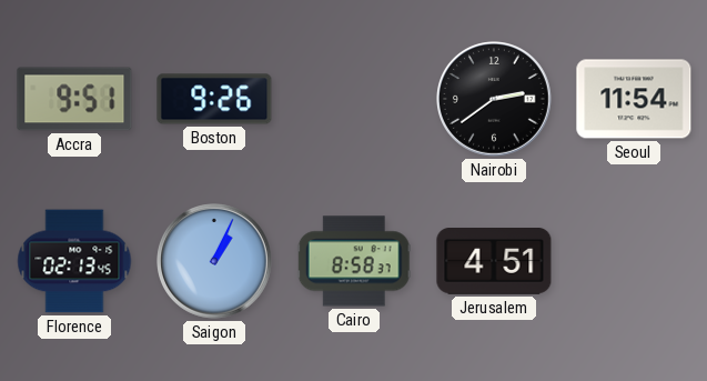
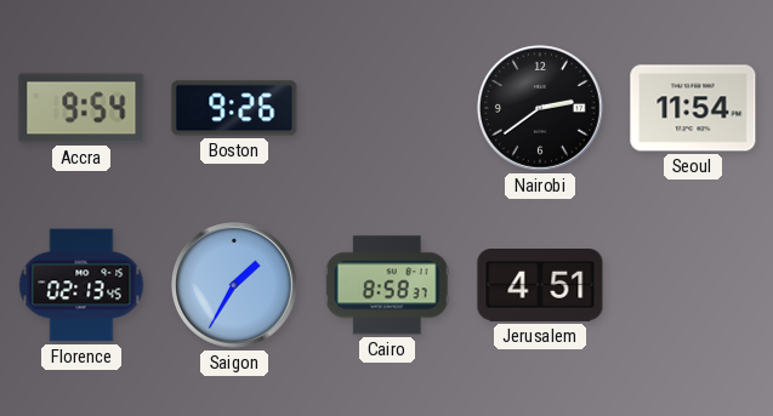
Accra: 9:51 -> 9:54
Saigon: 1:04 -> 1:35
